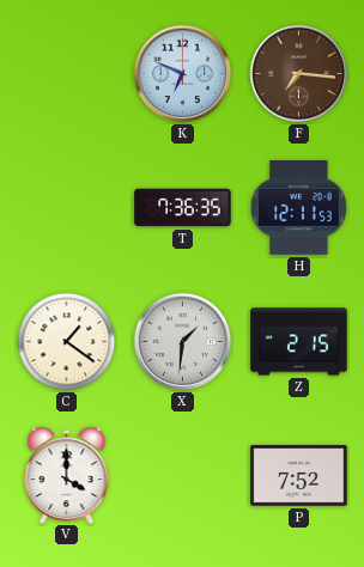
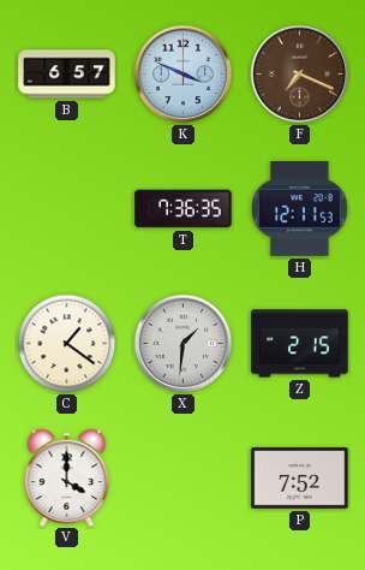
B: none -> 6:57
K: 6:49 -> 3:49
F: 7:16 -> 7:19
